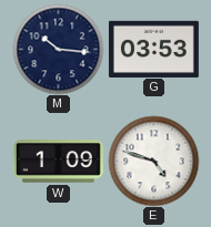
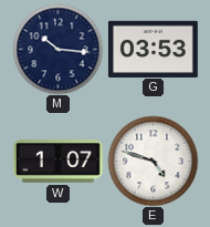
W: 1:09 -> 1:07
